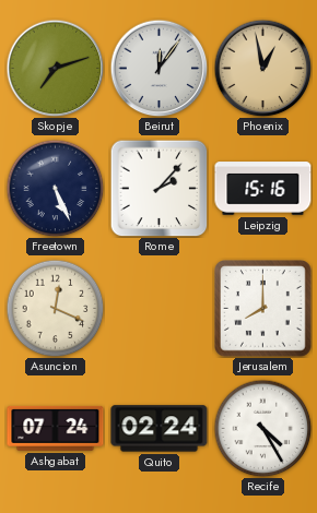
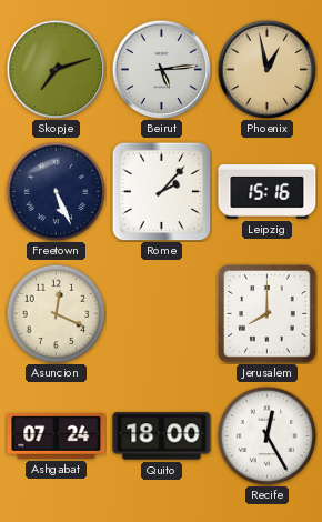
Beirut: 12:06 -> 5:14
Quito: 02:24 -> 18:00
Recife: 4:25 -> 12:25
